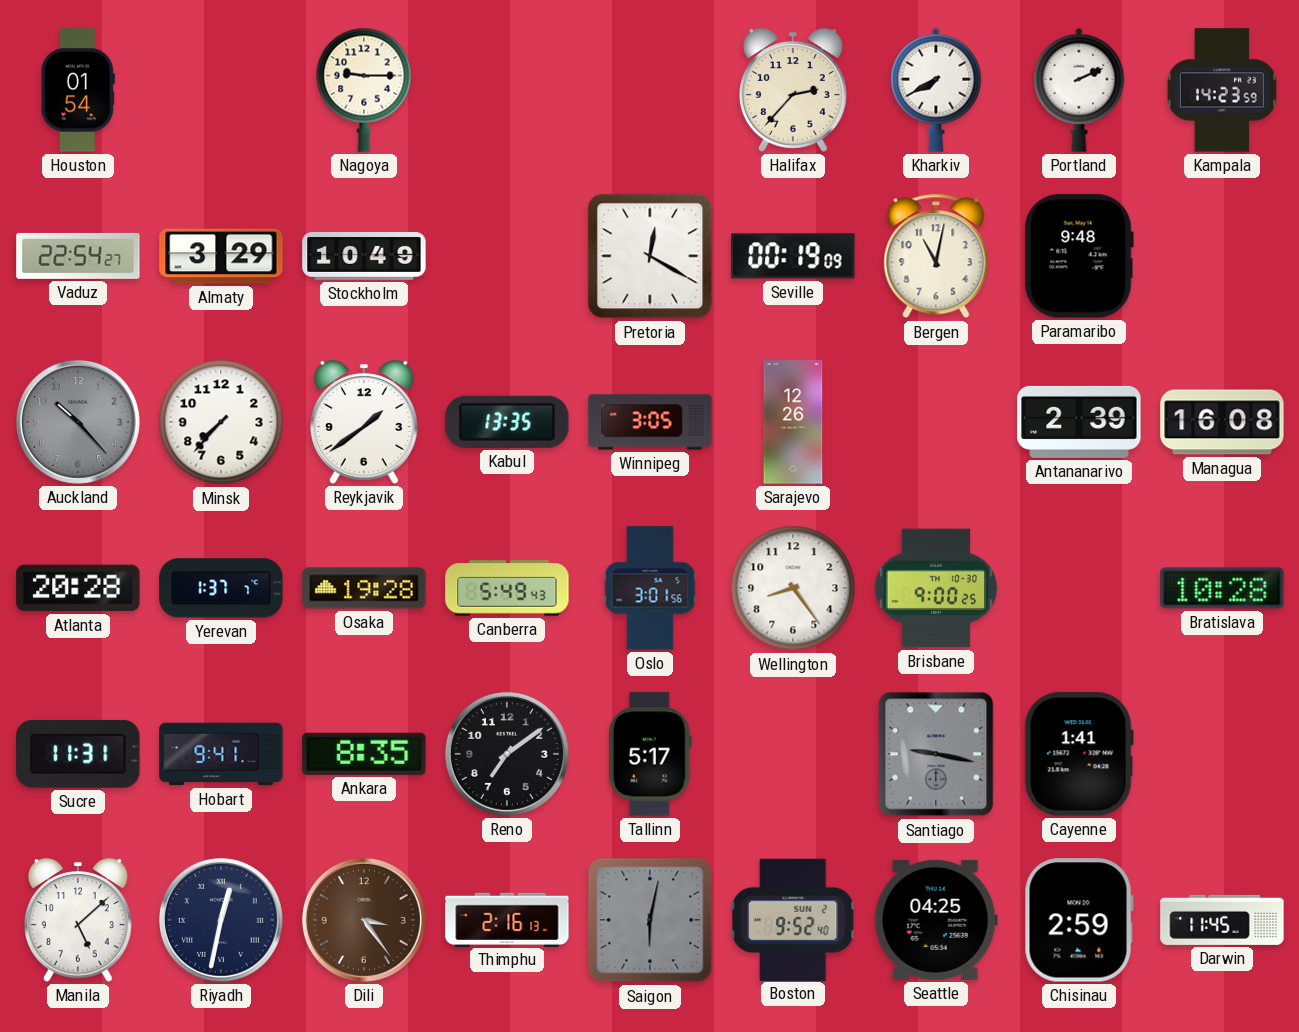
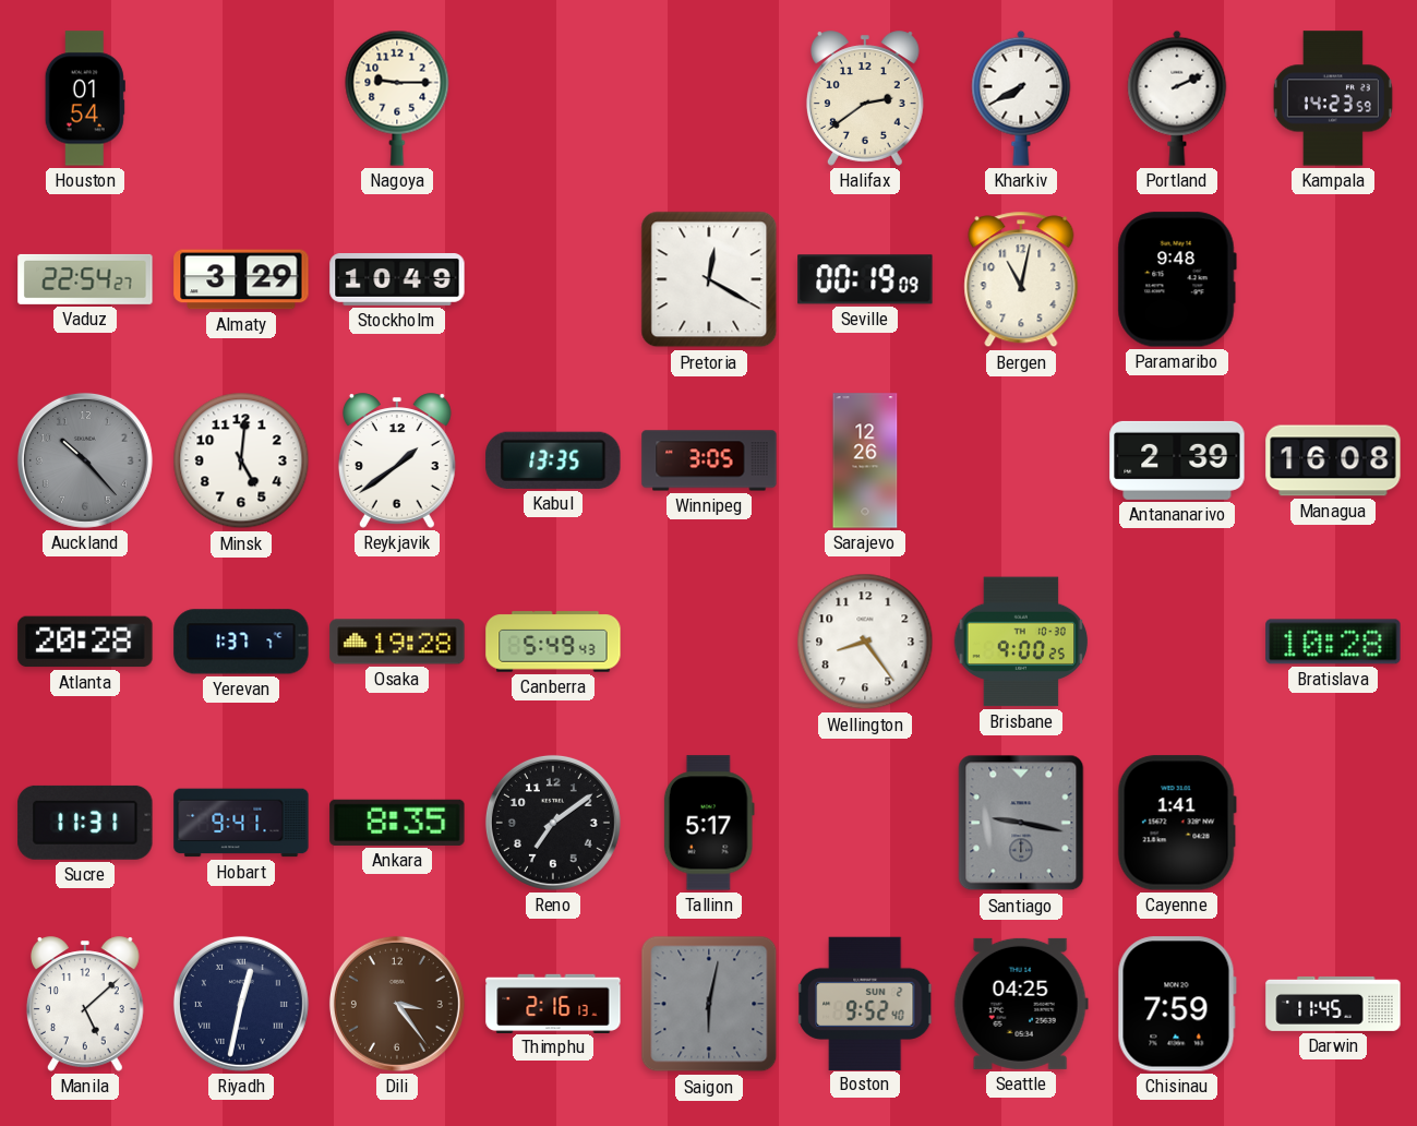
Halifax: 2:37 -> 2:39
Minsk: 7:37 -> 5:01
Oslo: 3:01 -> none
Chisinau: 2:59 -> 7:59
